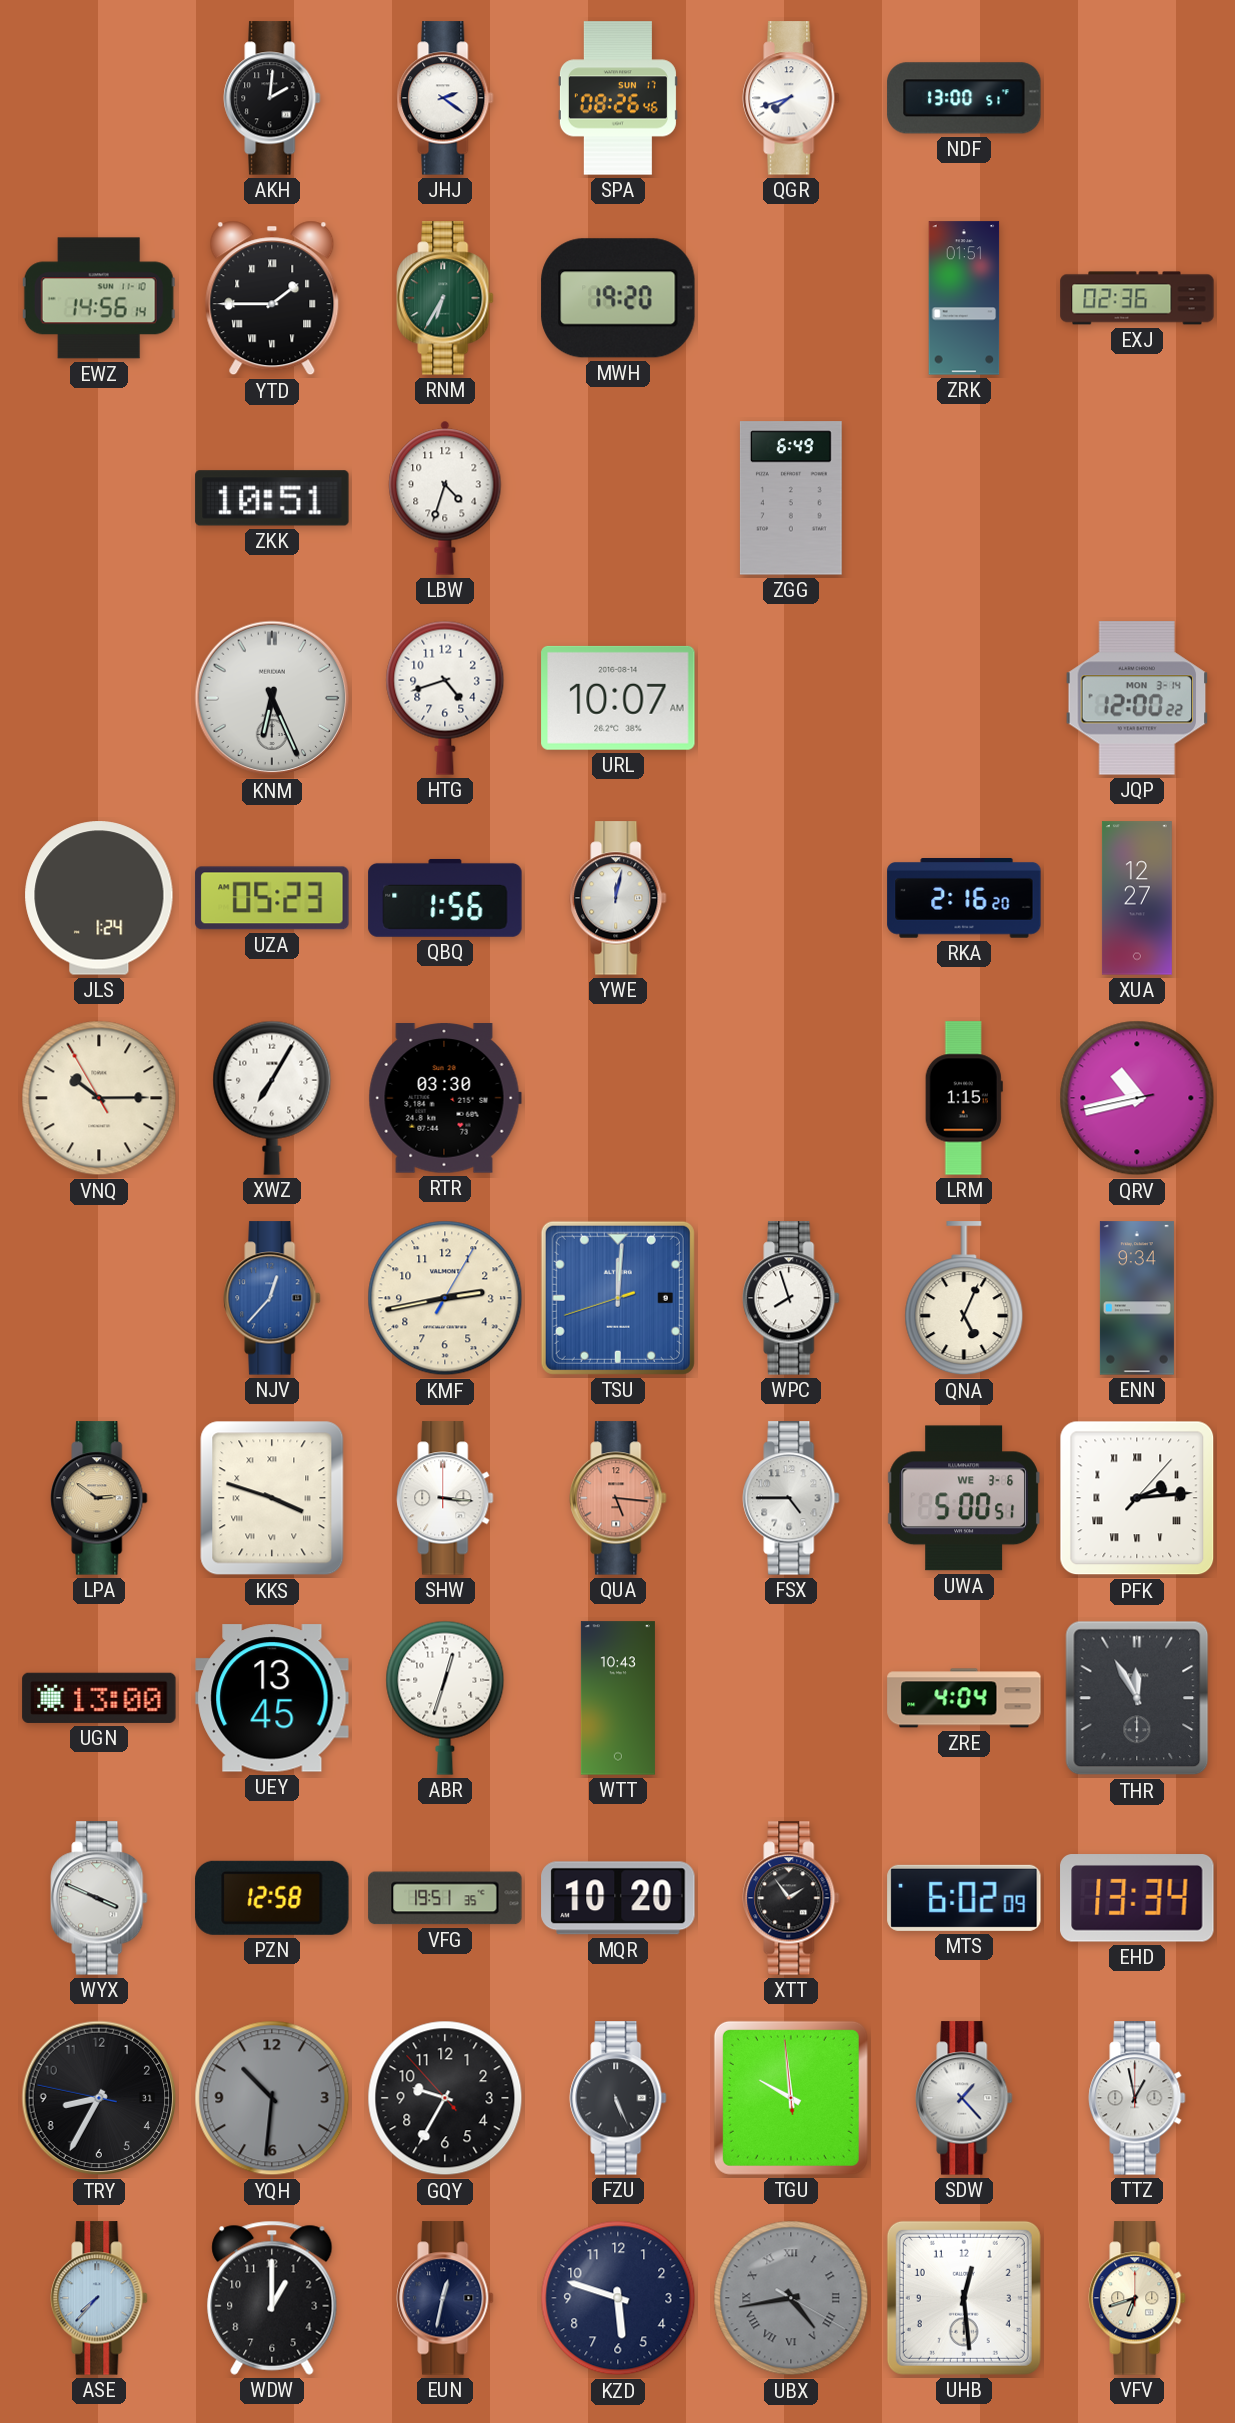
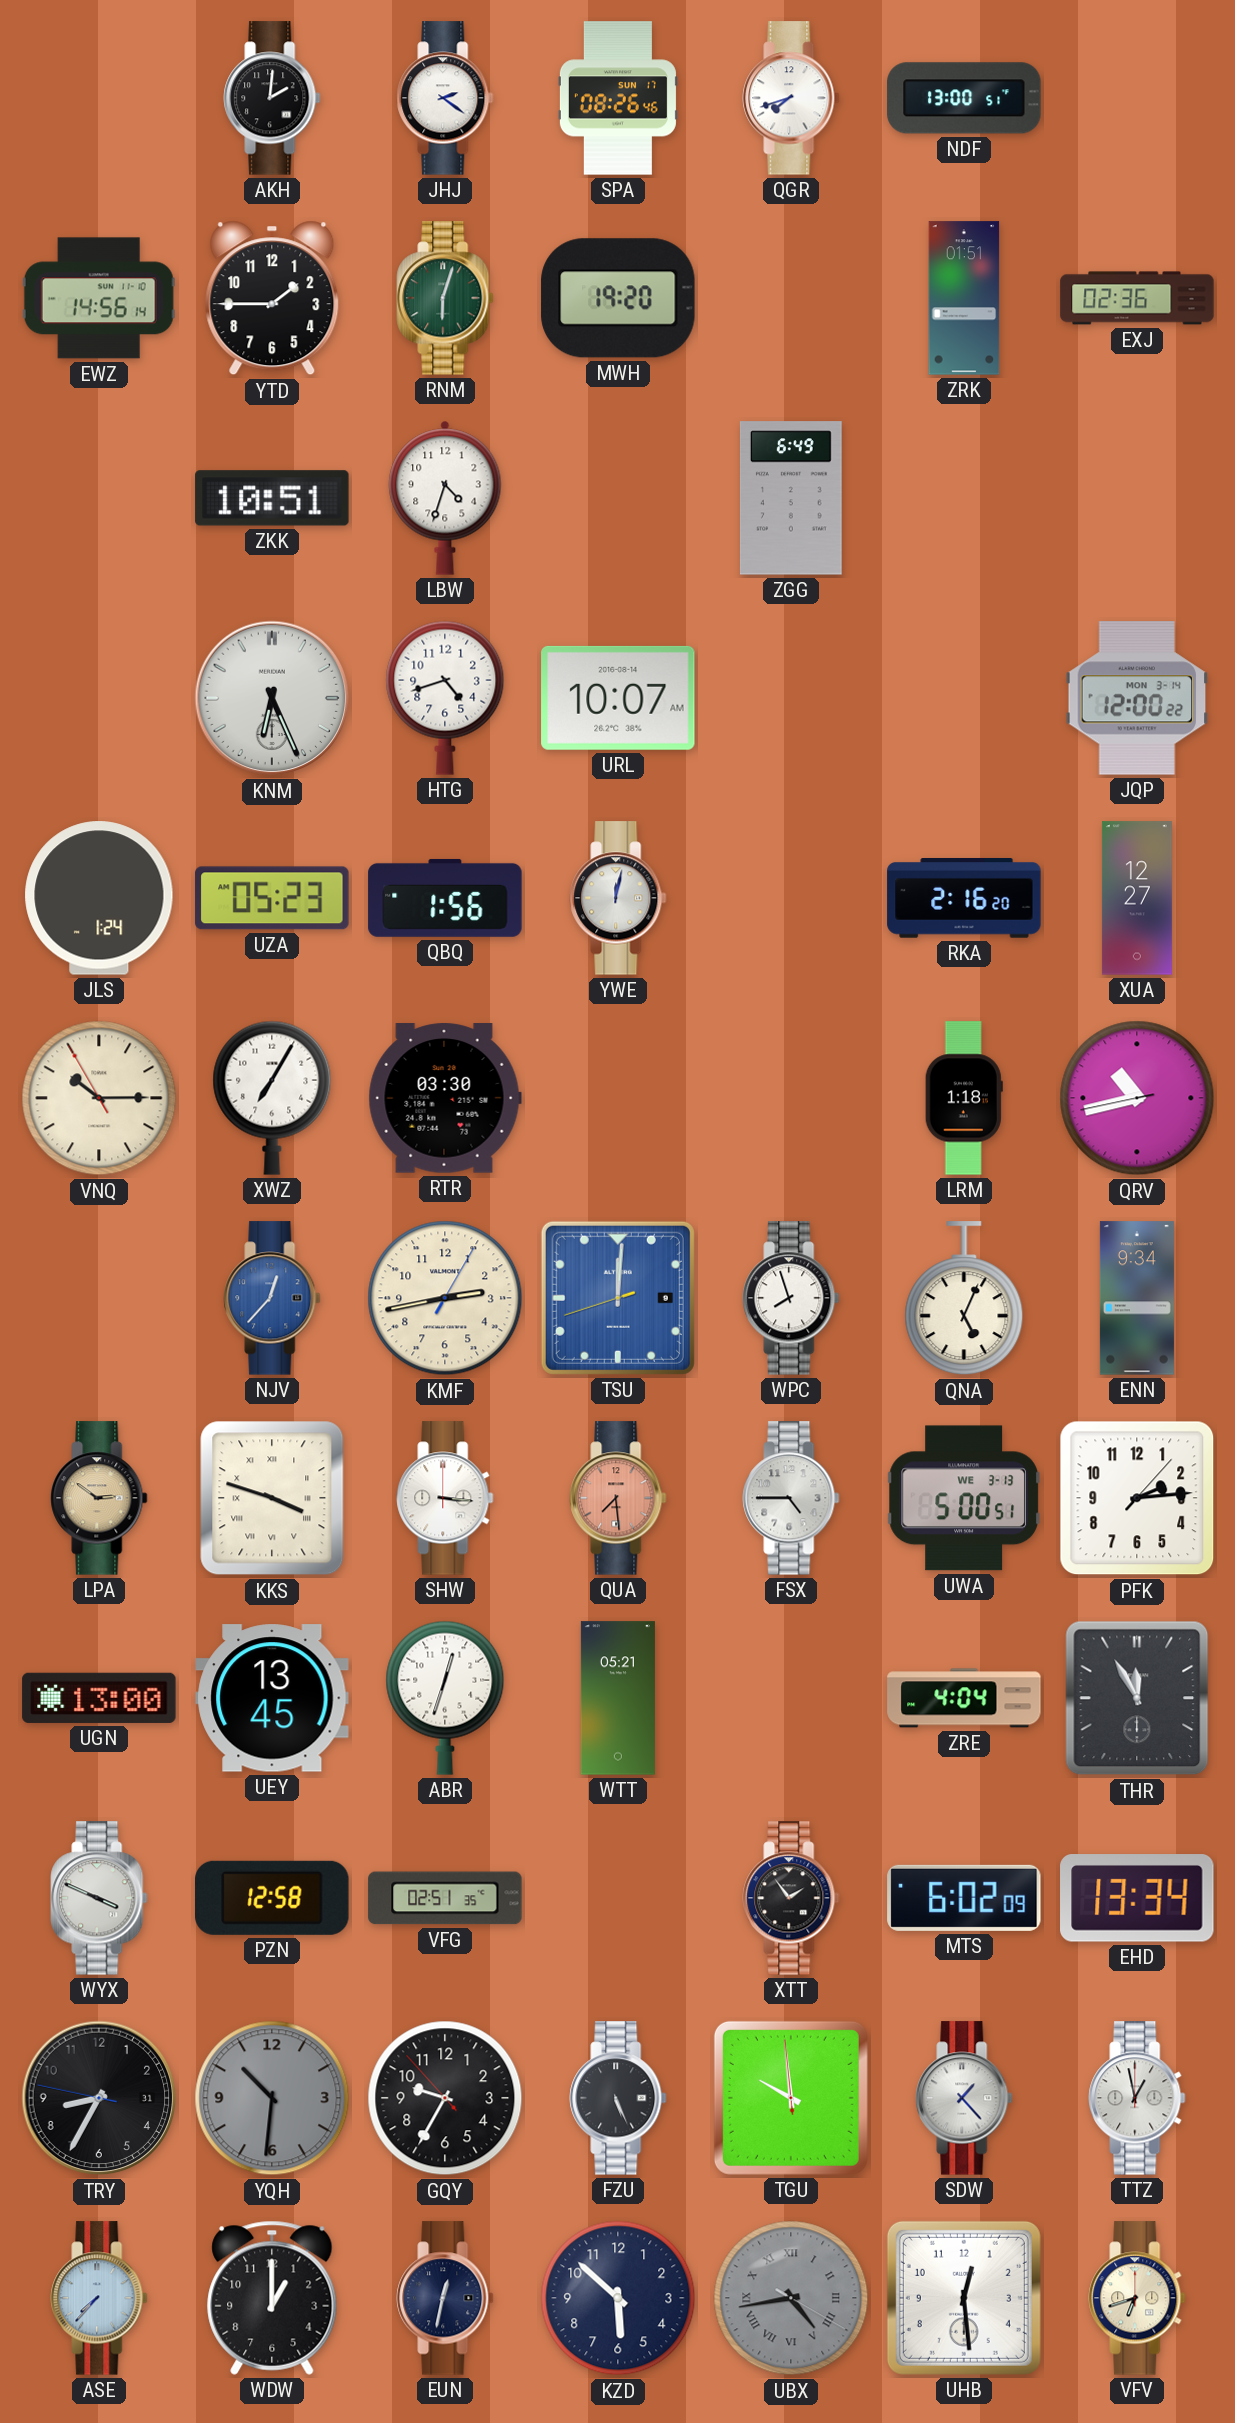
YTD numerals: Roman -> Arabic
RNM: 6:35 -> 6:03
LRM: 1:15 -> 1:18
QUA: 5:16 -> 7:29
UWA date: WE 3-6 -> WE 3-13
PFK numerals: Roman -> Arabic
WTT: 10:43 -> 05:21
VFG: 19:51 -> 02:51
MQR: 10:20 -> none
KZD: 5:48 -> 5:52
